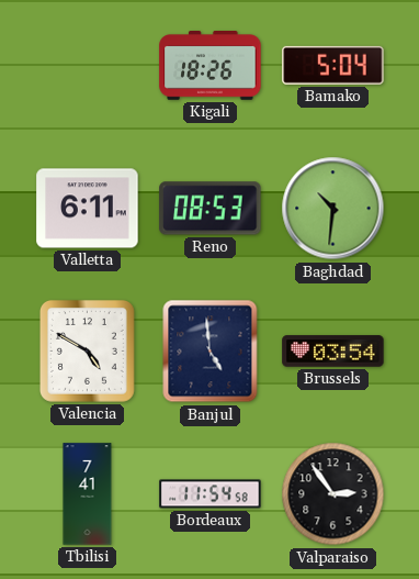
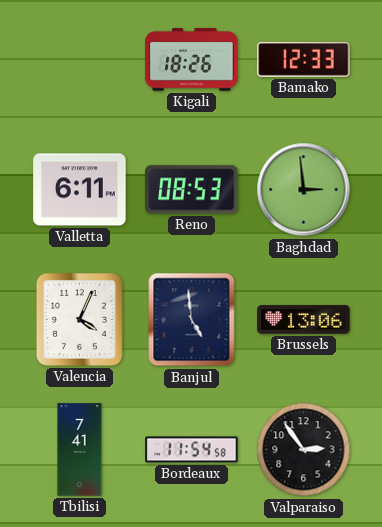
Bamako: 5:04 -> 12:33
Baghdad: 10:31 -> 2:59
Valencia: 4:50 -> 4:04
Brussels: 03:54 -> 13:06
